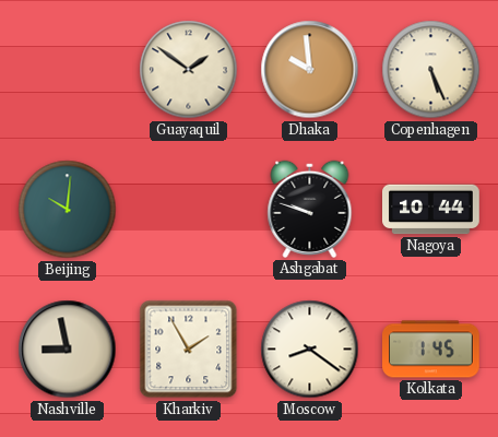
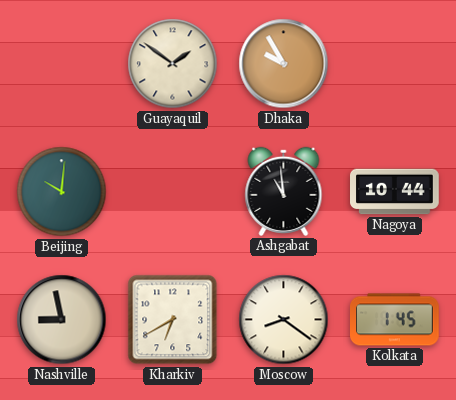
Dhaka: 9:59 -> 9:55
Copenhagen: 5:26 -> none
Ashgabat: 9:48 -> 10:59
Kharkiv: 1:55 -> 6:40
